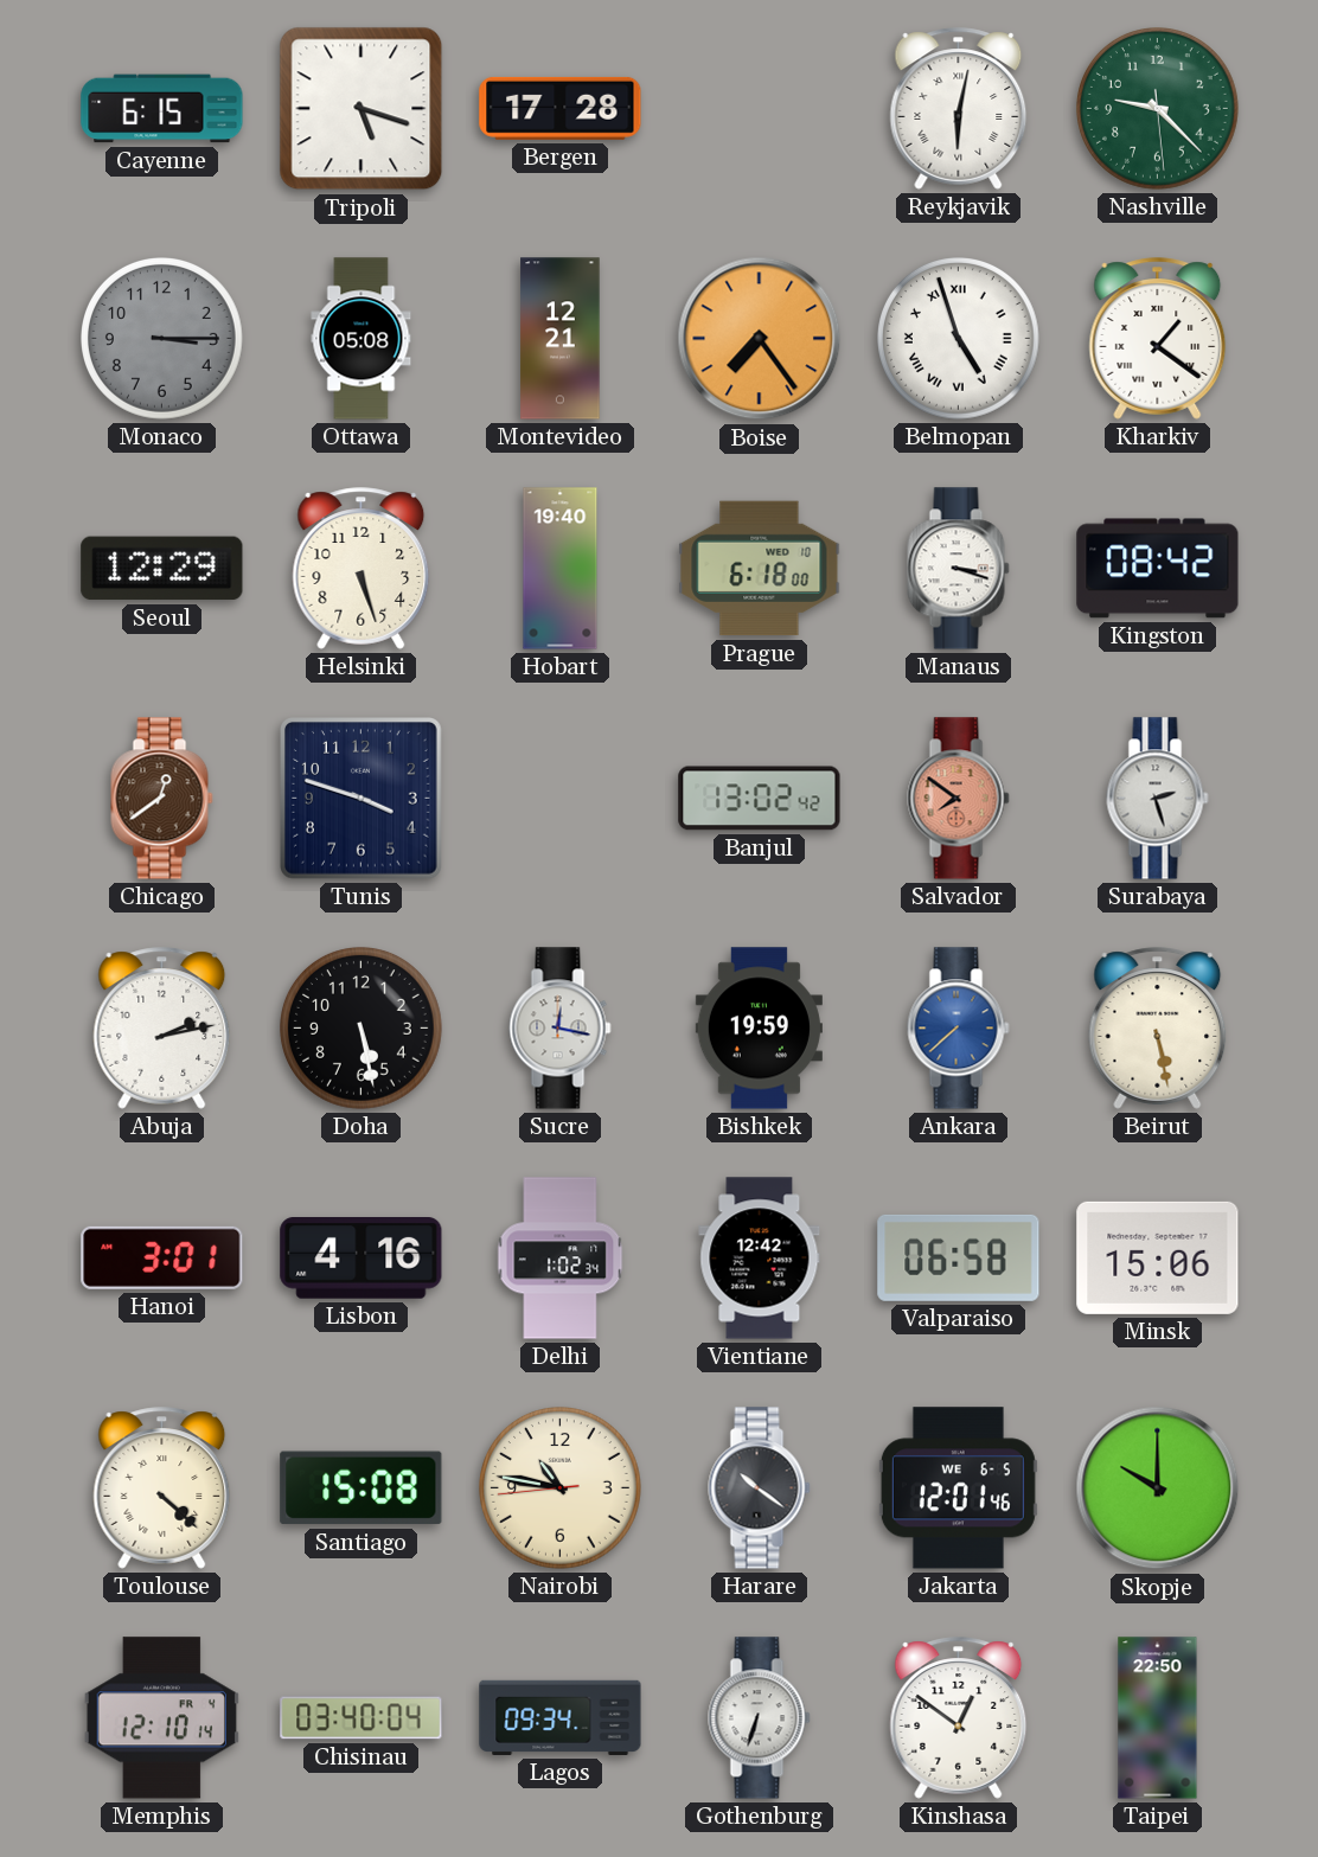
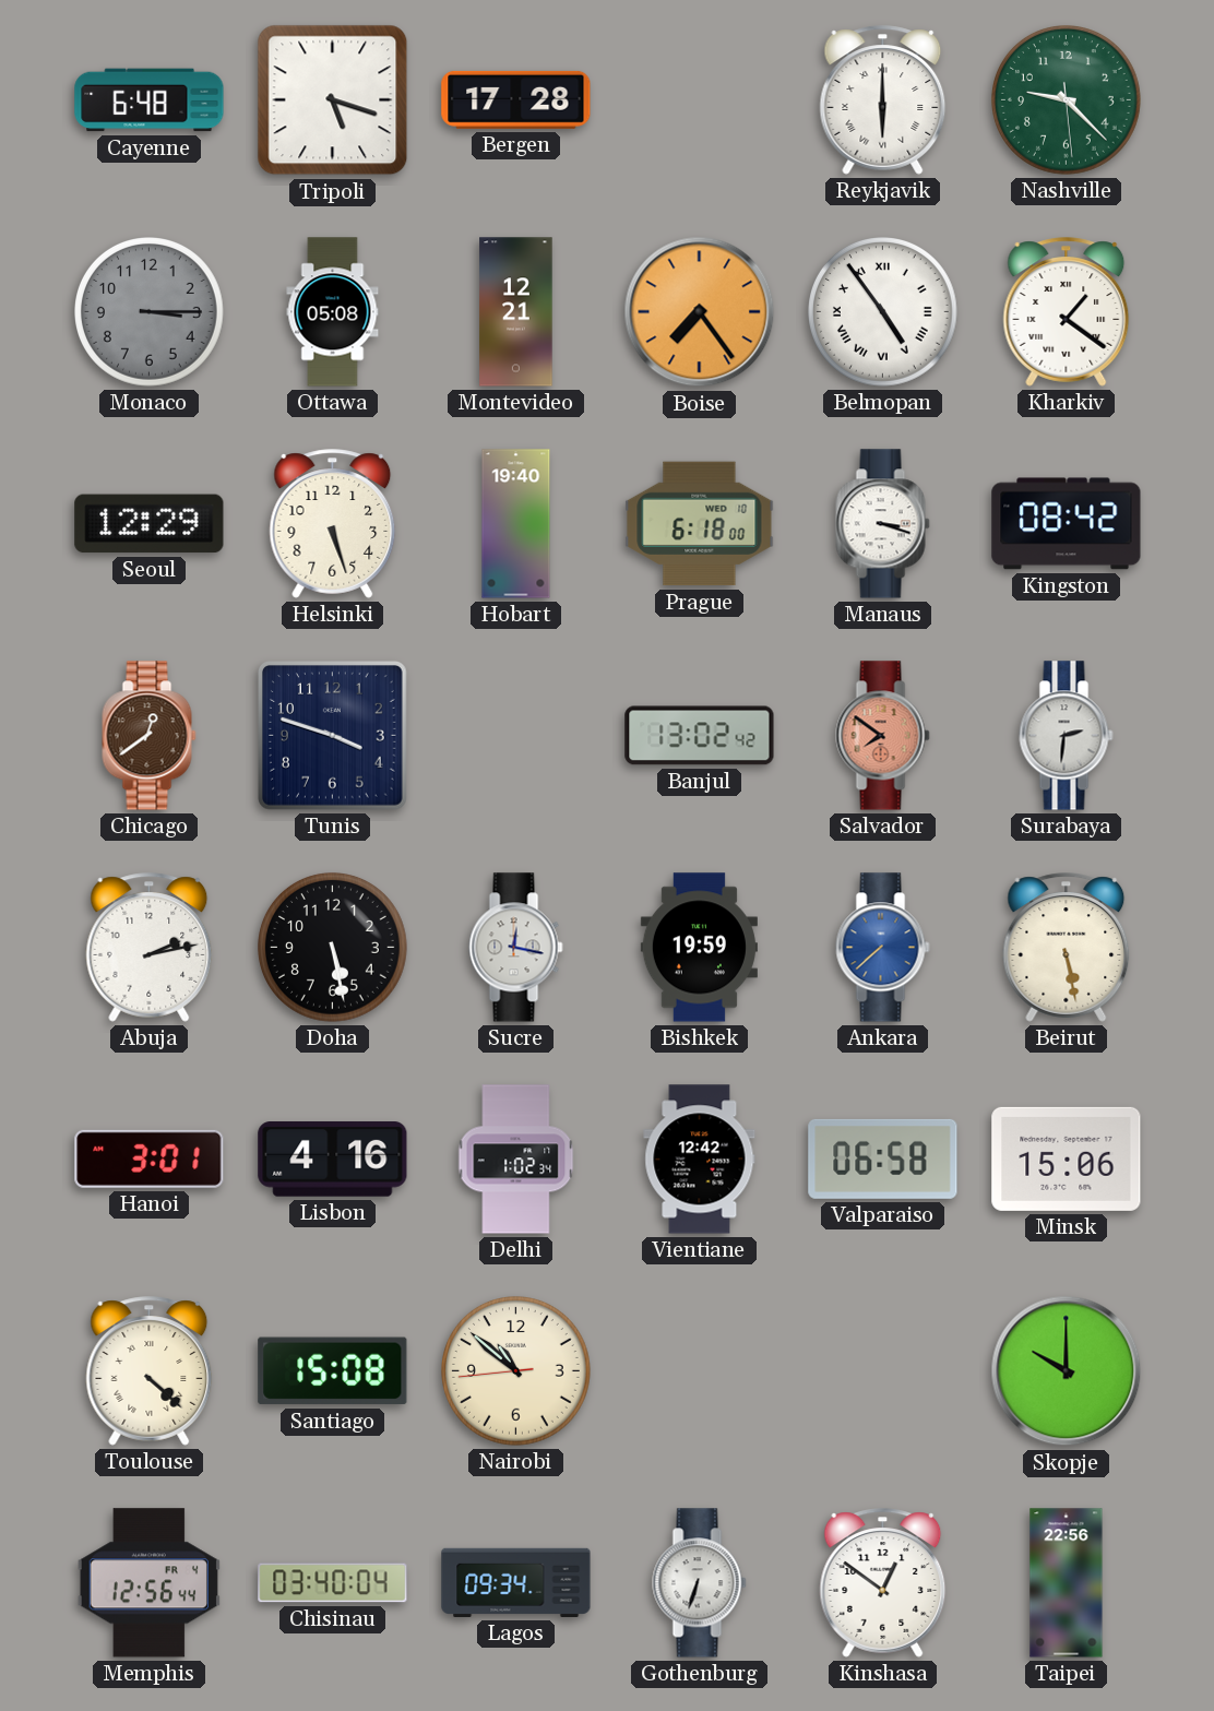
Cayenne: 6:15 -> 6:48
Reykjavik: 6:02 -> 6:00
Belmopan: 4:57 -> 4:54
Surabaya: 2:27 -> 2:31
Nairobi: 10:46 -> 10:51
Harare: 10:21 -> none
Jakarta: 12:01 -> none
Memphis: 12:10 -> 12:56
Taipei: 22:50 -> 22:56
